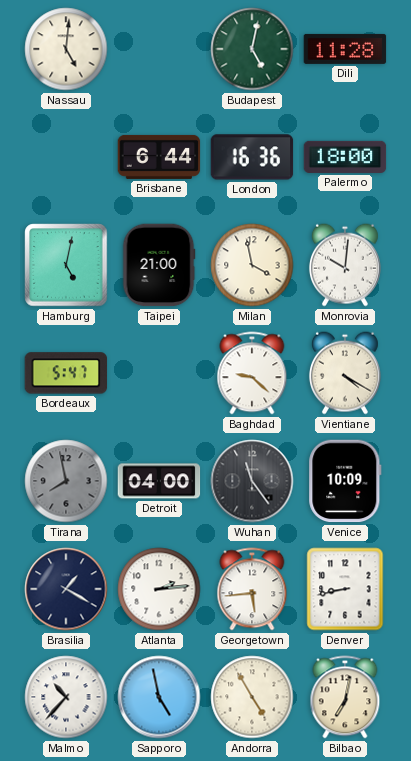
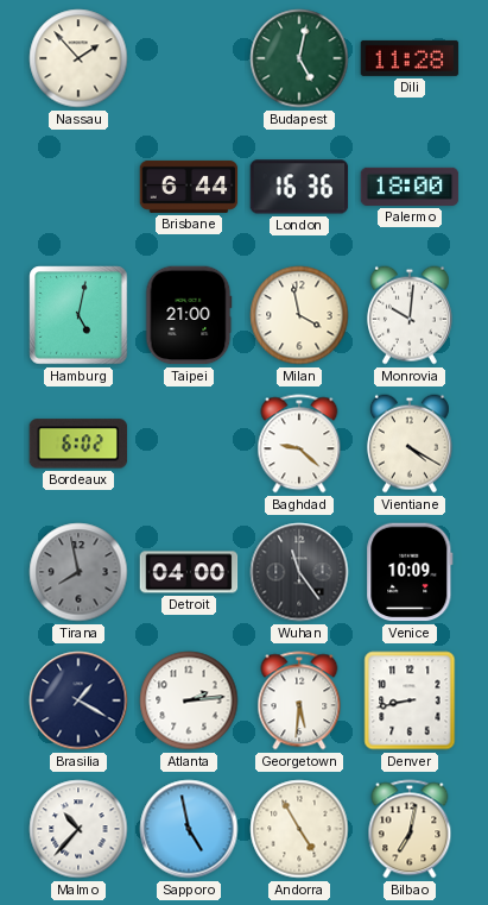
Nassau: 5:01 -> 1:53
Bordeaux: 5:47 -> 6:02
Georgetown: 5:44 -> 5:31
